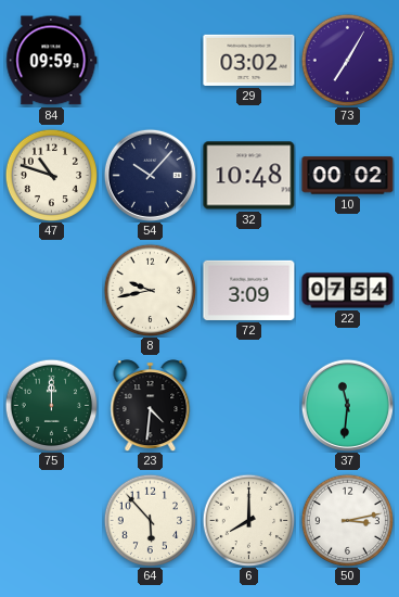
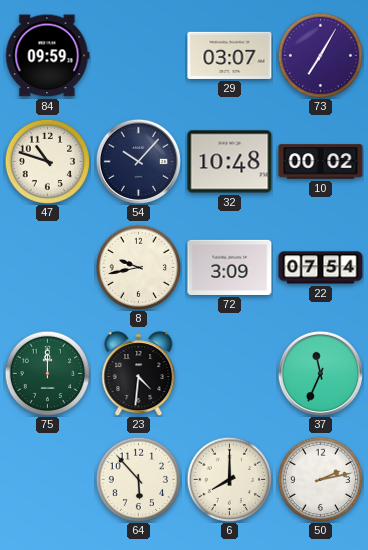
29: 03:02 -> 03:07
37: 11:31 -> 11:34
50: 3:13 -> 2:13
